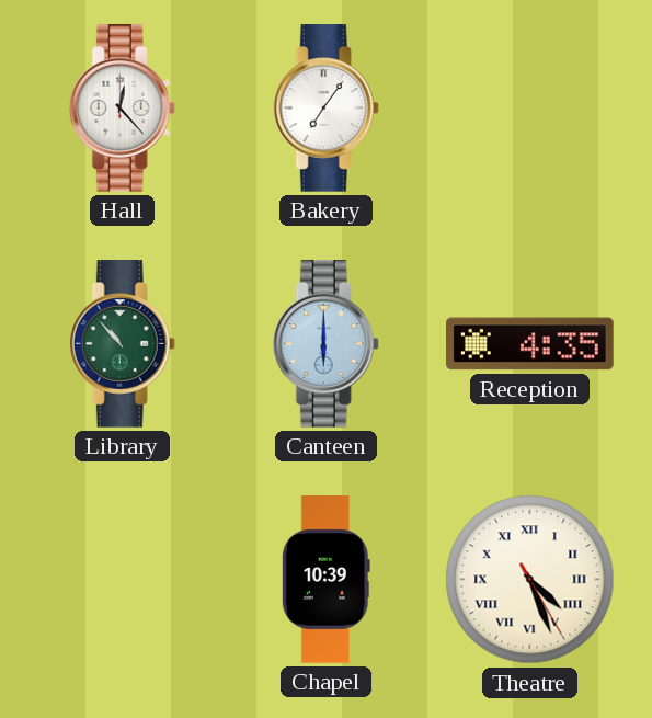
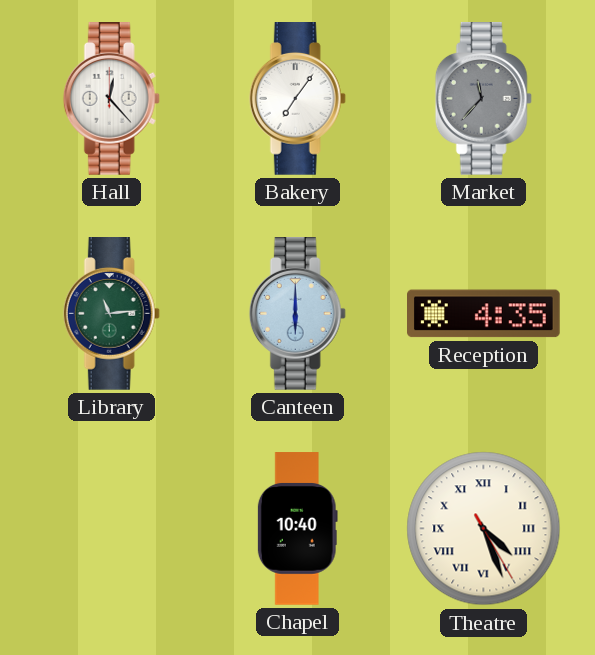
Market: none -> 11:37
Library: 10:53 -> 11:14
Chapel: 10:39 -> 10:40
